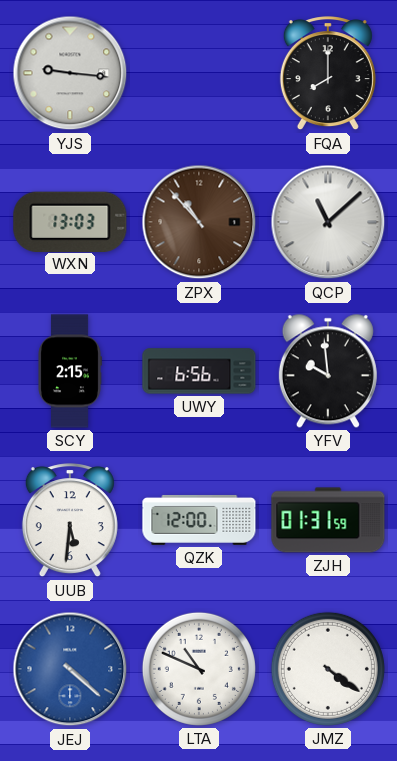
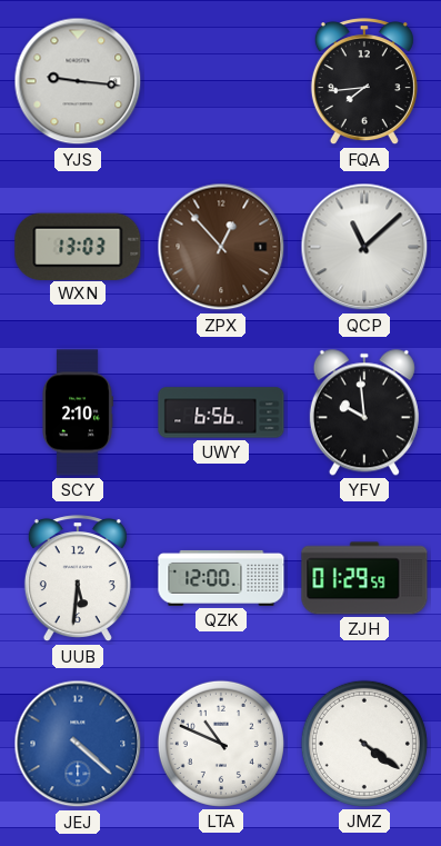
FQA: 8:00 -> 7:44
ZPX: 10:53 -> 12:53
SCY: 2:15 -> 2:10
ZJH: 01:31 -> 01:29
